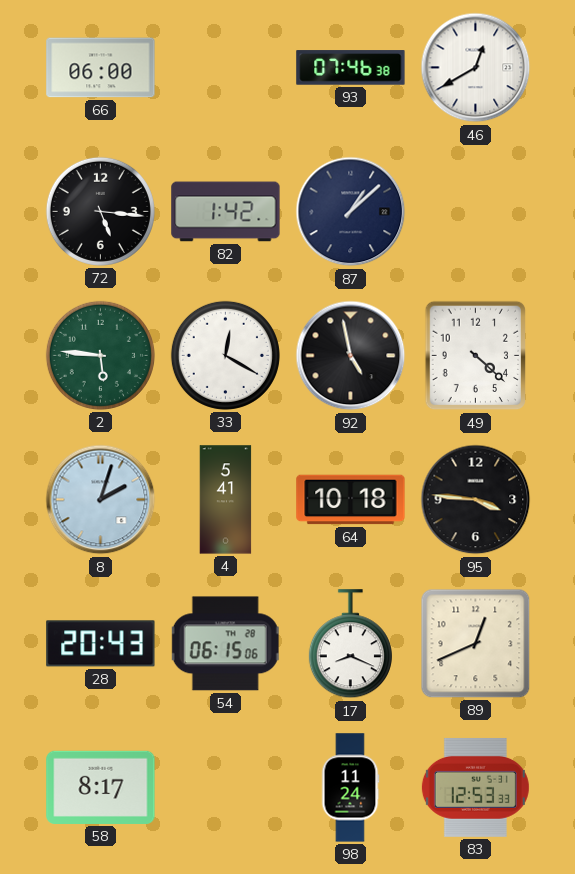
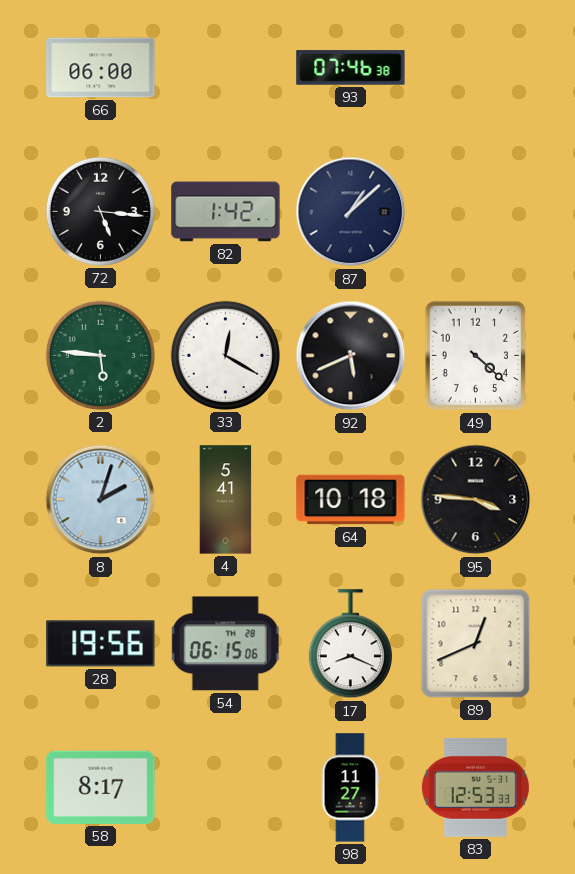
46: 12:40 -> none
92: 4:58 -> 5:41
28: 20:43 -> 19:56
98: 11:24 -> 11:27
